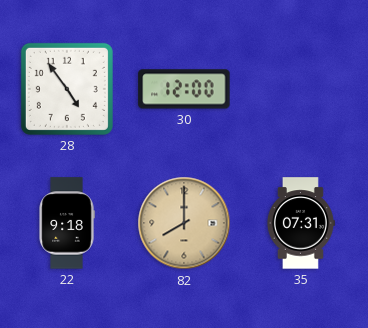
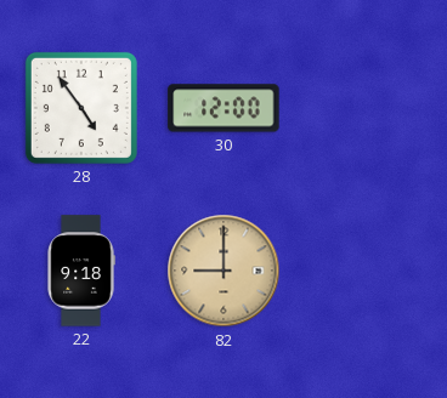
82: 8:00 -> 9:00
35: 07:31 -> none
